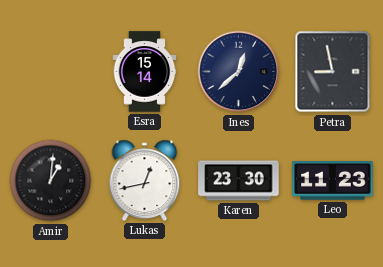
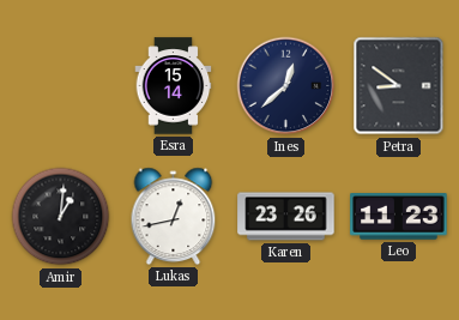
Petra: 8:58 -> 8:51
Karen: 23:30 -> 23:26
